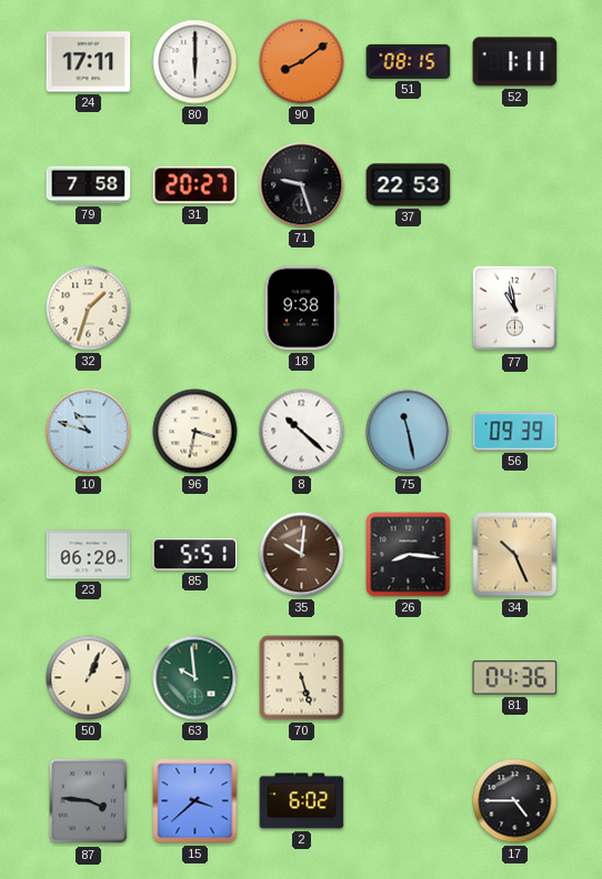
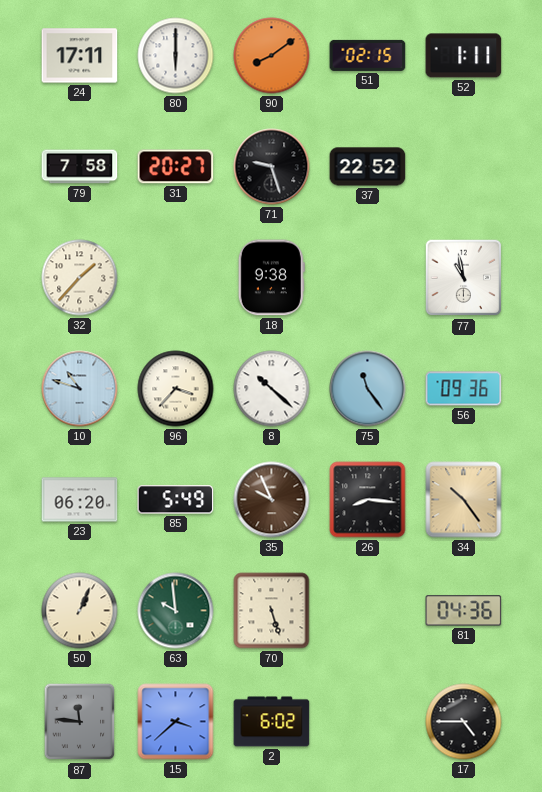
51: 08:15 -> 02:15
37: 22:53 -> 22:52
32: 1:33 -> 1:37
96: 3:32 -> 3:37
75: 11:28 -> 11:24
56: 09:39 -> 09:36
85: 5:51 -> 5:49
35: 10:01 -> 9:56
34: 10:26 -> 10:24
87: 3:46 -> 11:46
